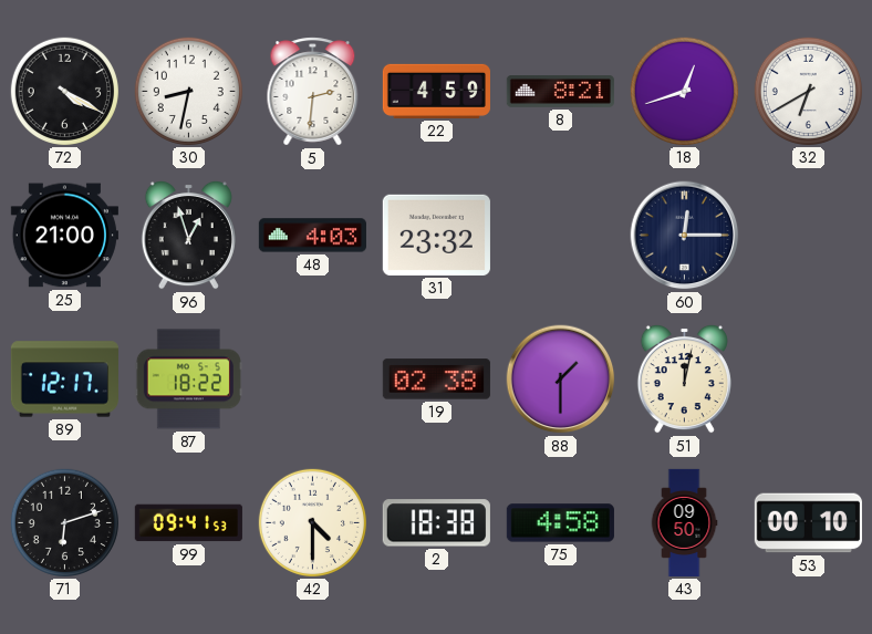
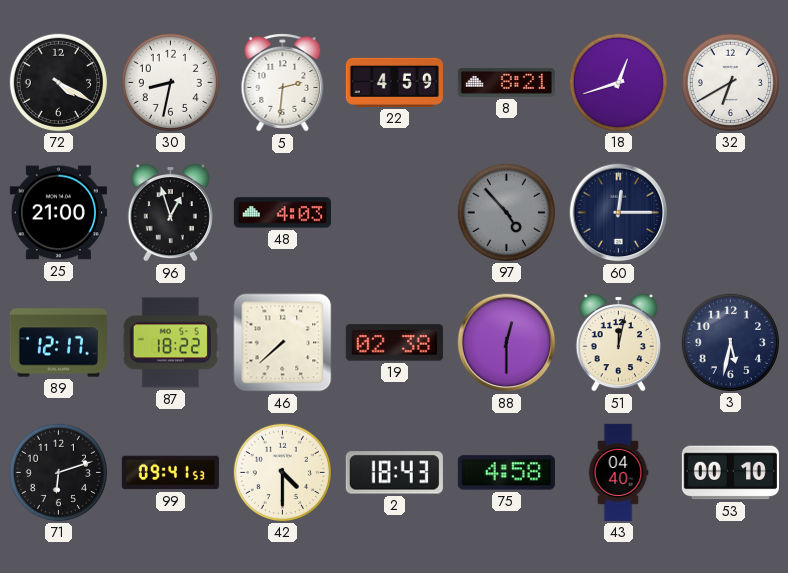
31: 23:32 -> none
97: none -> 4:53
46: none -> 7:38
88: 1:30 -> 12:30
3: none -> 5:32
2: 18:38 -> 18:43
43: 09:50 -> 04:40
